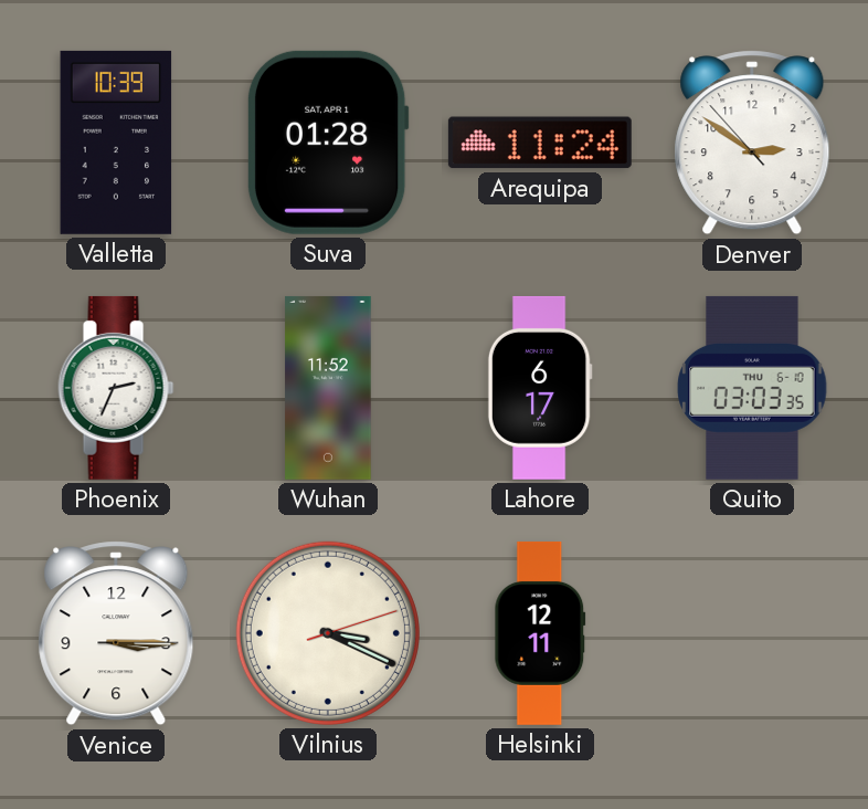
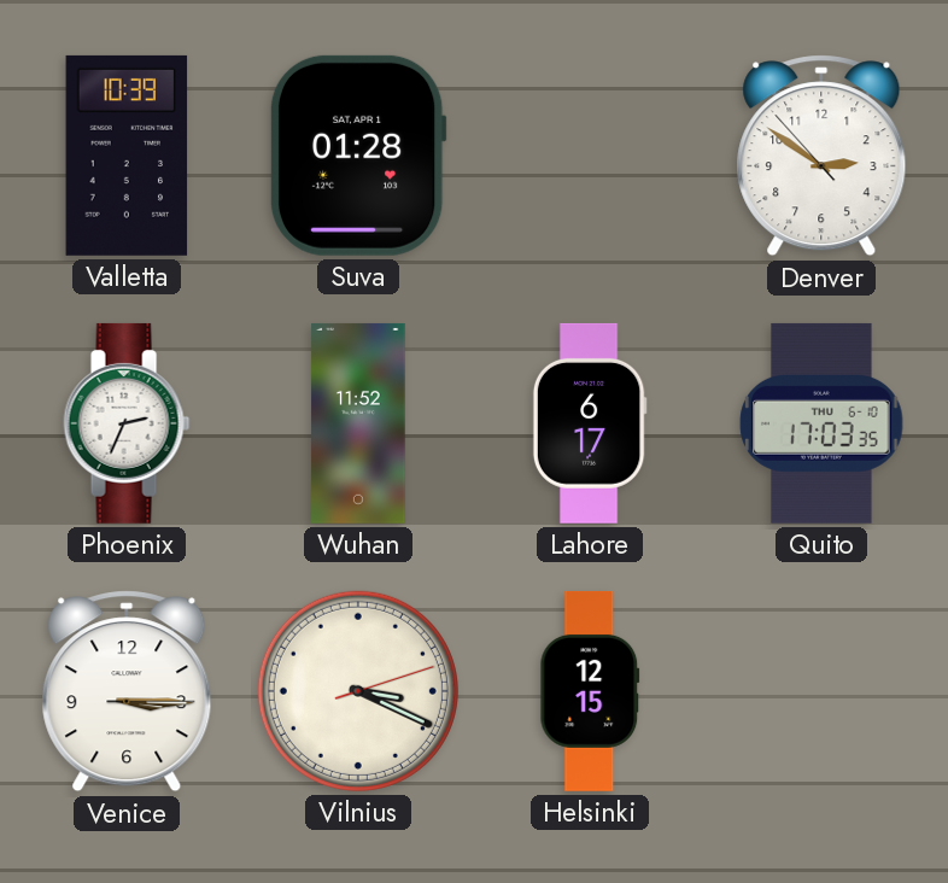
Arequipa: 11:24 -> none
Quito: 03:03 -> 17:03
Helsinki: 12:11 -> 12:15
